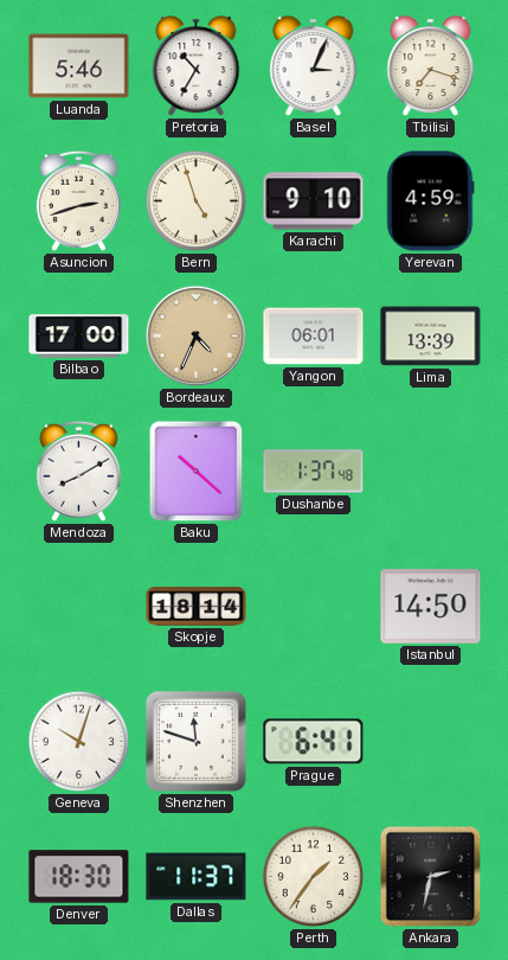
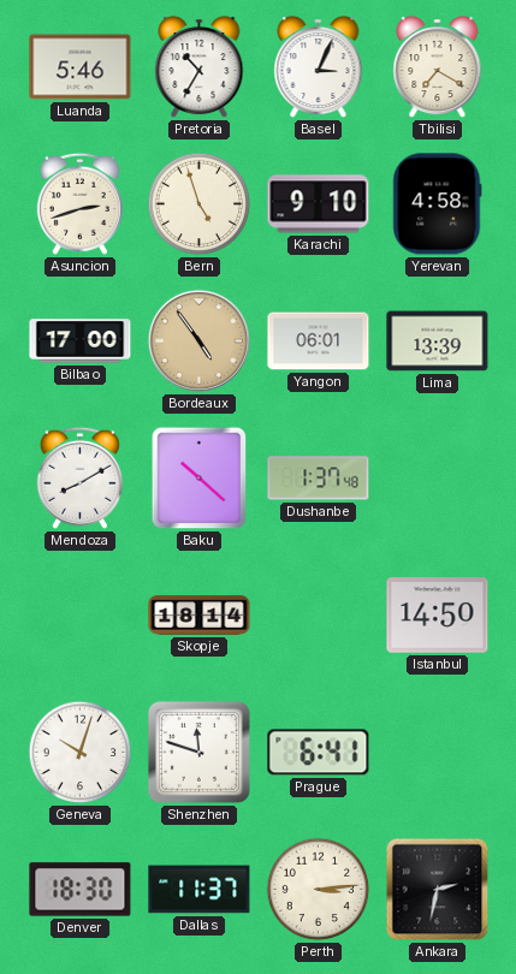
Tbilisi: 7:18 -> 7:20
Yerevan: 4:59 -> 4:58
Bordeaux: 4:34 -> 4:54
Perth: 1:36 -> 3:14
